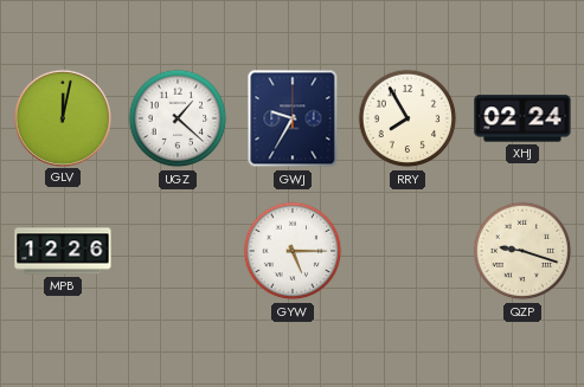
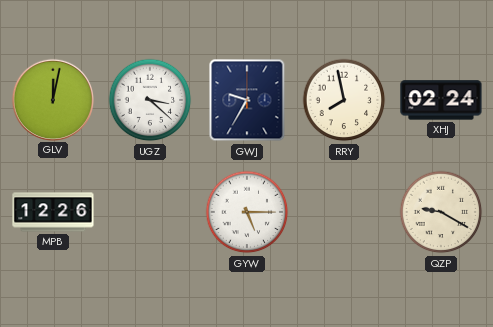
UGZ: 1:22 -> 3:22
RRY: 7:55 -> 7:58
QZP: 9:18 -> 9:20
